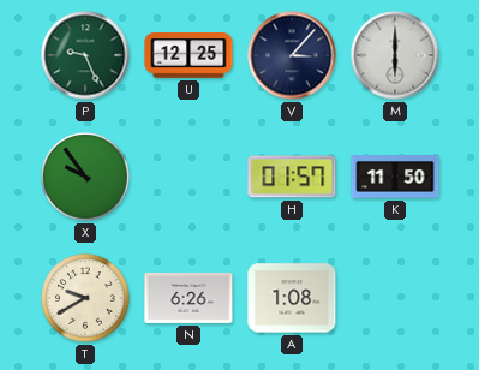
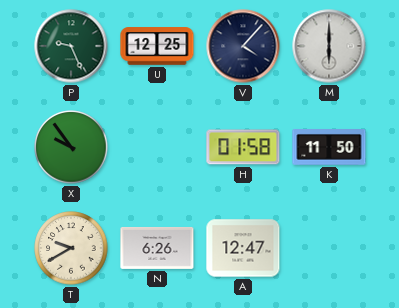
V: 3:07 -> 4:07
H: 01:57 -> 01:58
A: 1:08 -> 12:47
